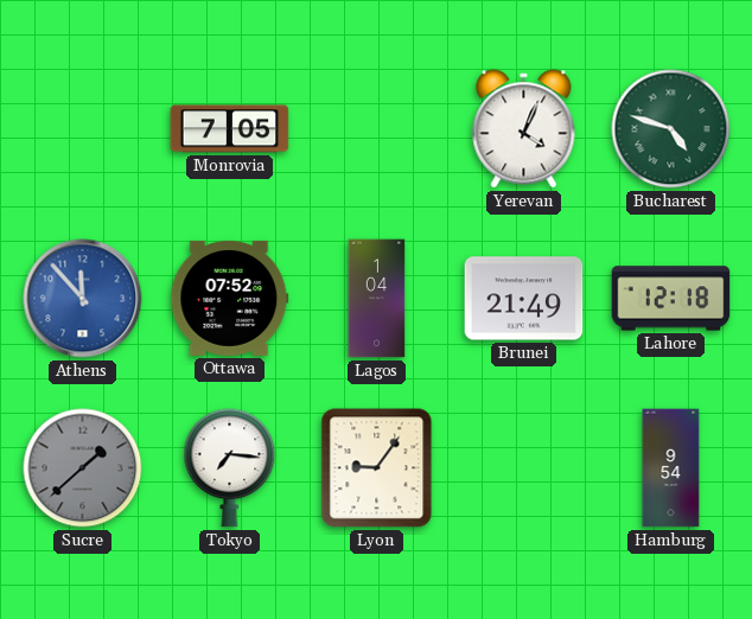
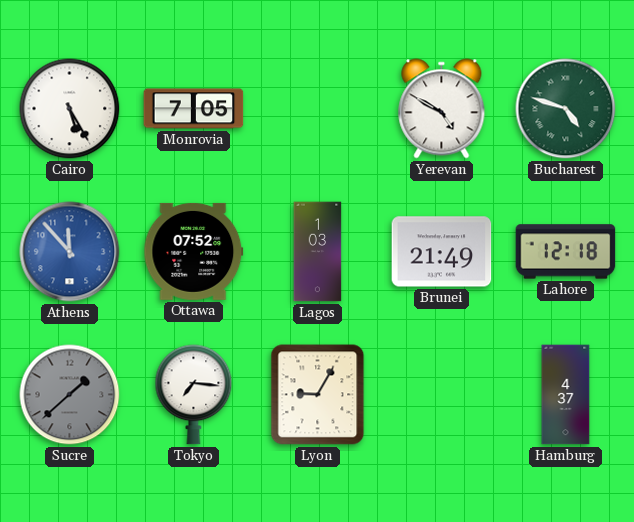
Cairo: none -> 5:25
Yerevan: 4:04 -> 4:50
Lagos: 1:04 -> 1:03
Lyon: 9:06 -> 9:05
Hamburg: 9:54 -> 4:37
